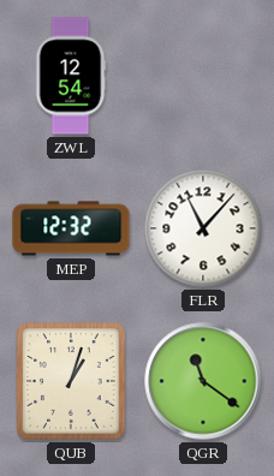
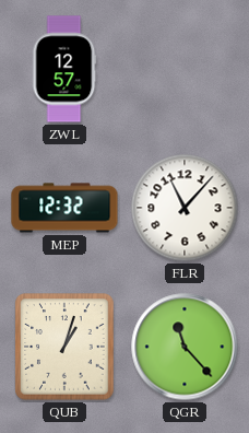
ZWL: 12:54 -> 12:57
QGR: 11:21 -> 11:23
